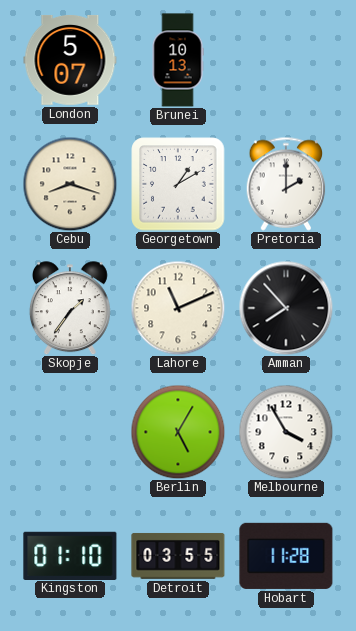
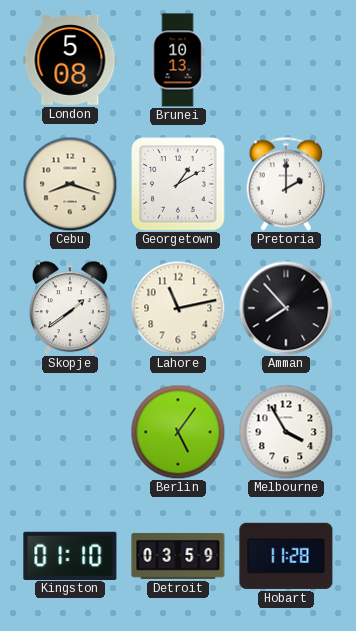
London: 5:07 -> 5:08
Skopje: 1:36 -> 1:39
Lahore: 11:11 -> 11:13
Berlin: 5:05 -> 5:06
Detroit: 03:55 -> 03:59
